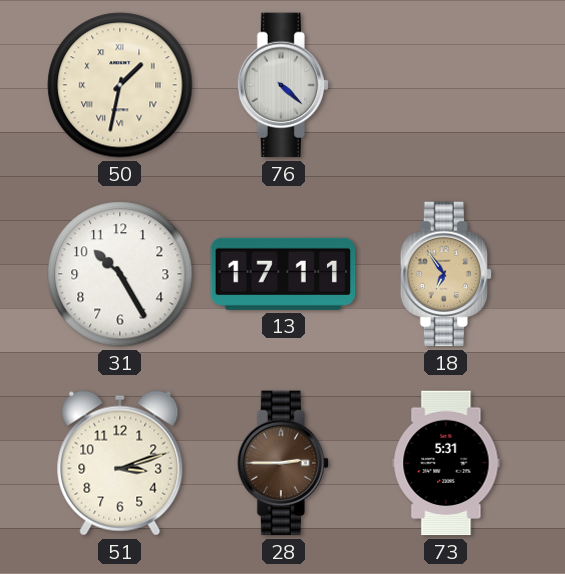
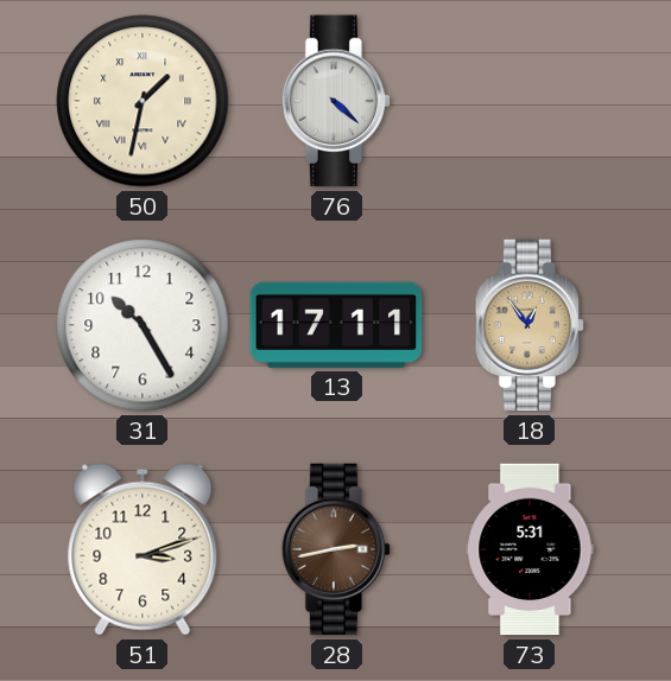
18: 6:54 -> 12:54
28: 2:45 -> 2:43
